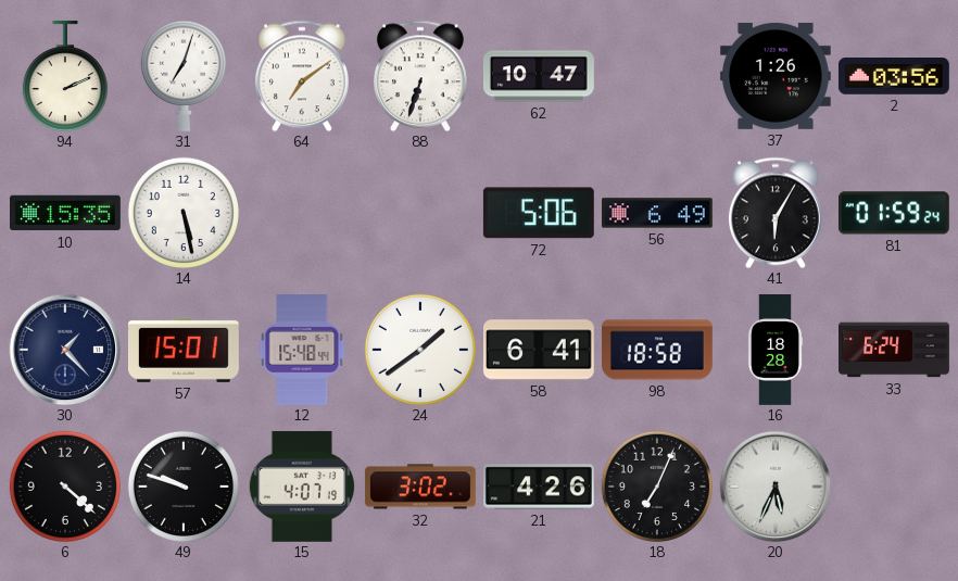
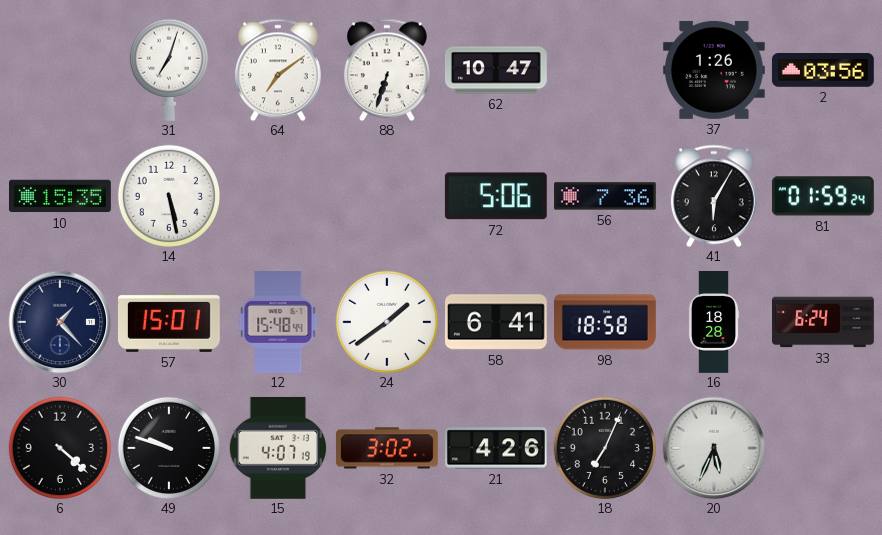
94: 2:11 -> none
56: 6:49 -> 7:36
